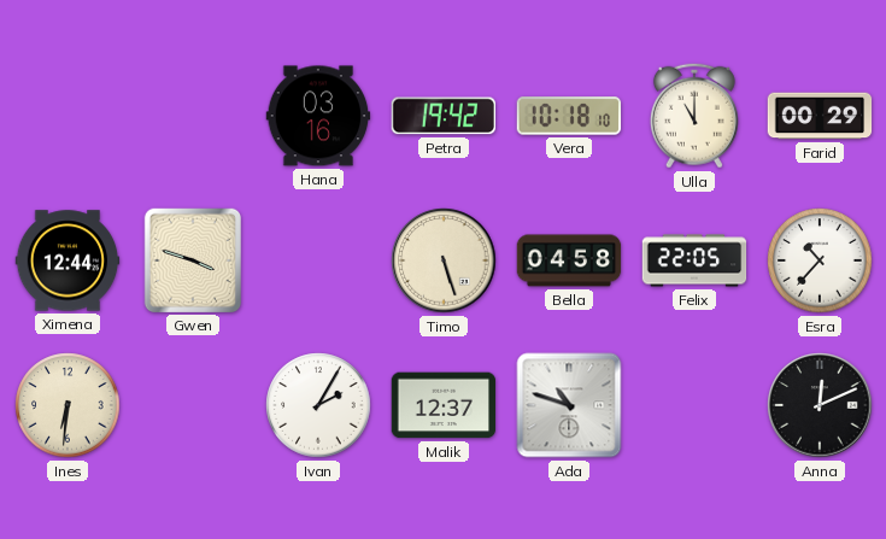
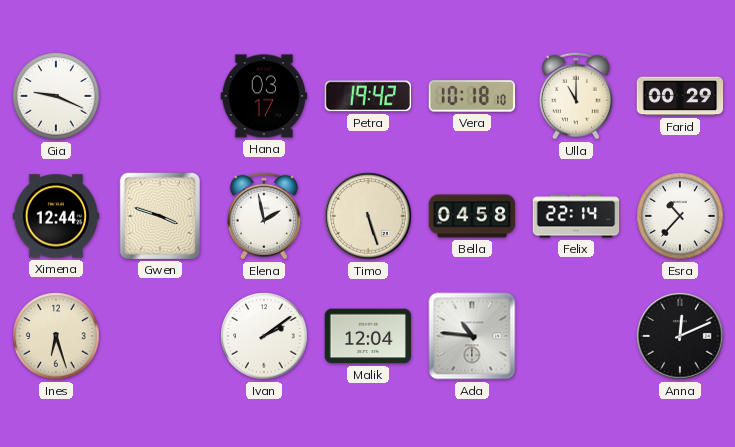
Gia: none -> 9:19
Hana: 03:16 -> 03:17
Elena: none -> 1:58
Felix: 22:05 -> 22:14
Ines: 6:31 -> 6:27
Ivan: 2:05 -> 2:09
Malik: 12:37 -> 12:04
Ada: 10:48 -> 10:46
